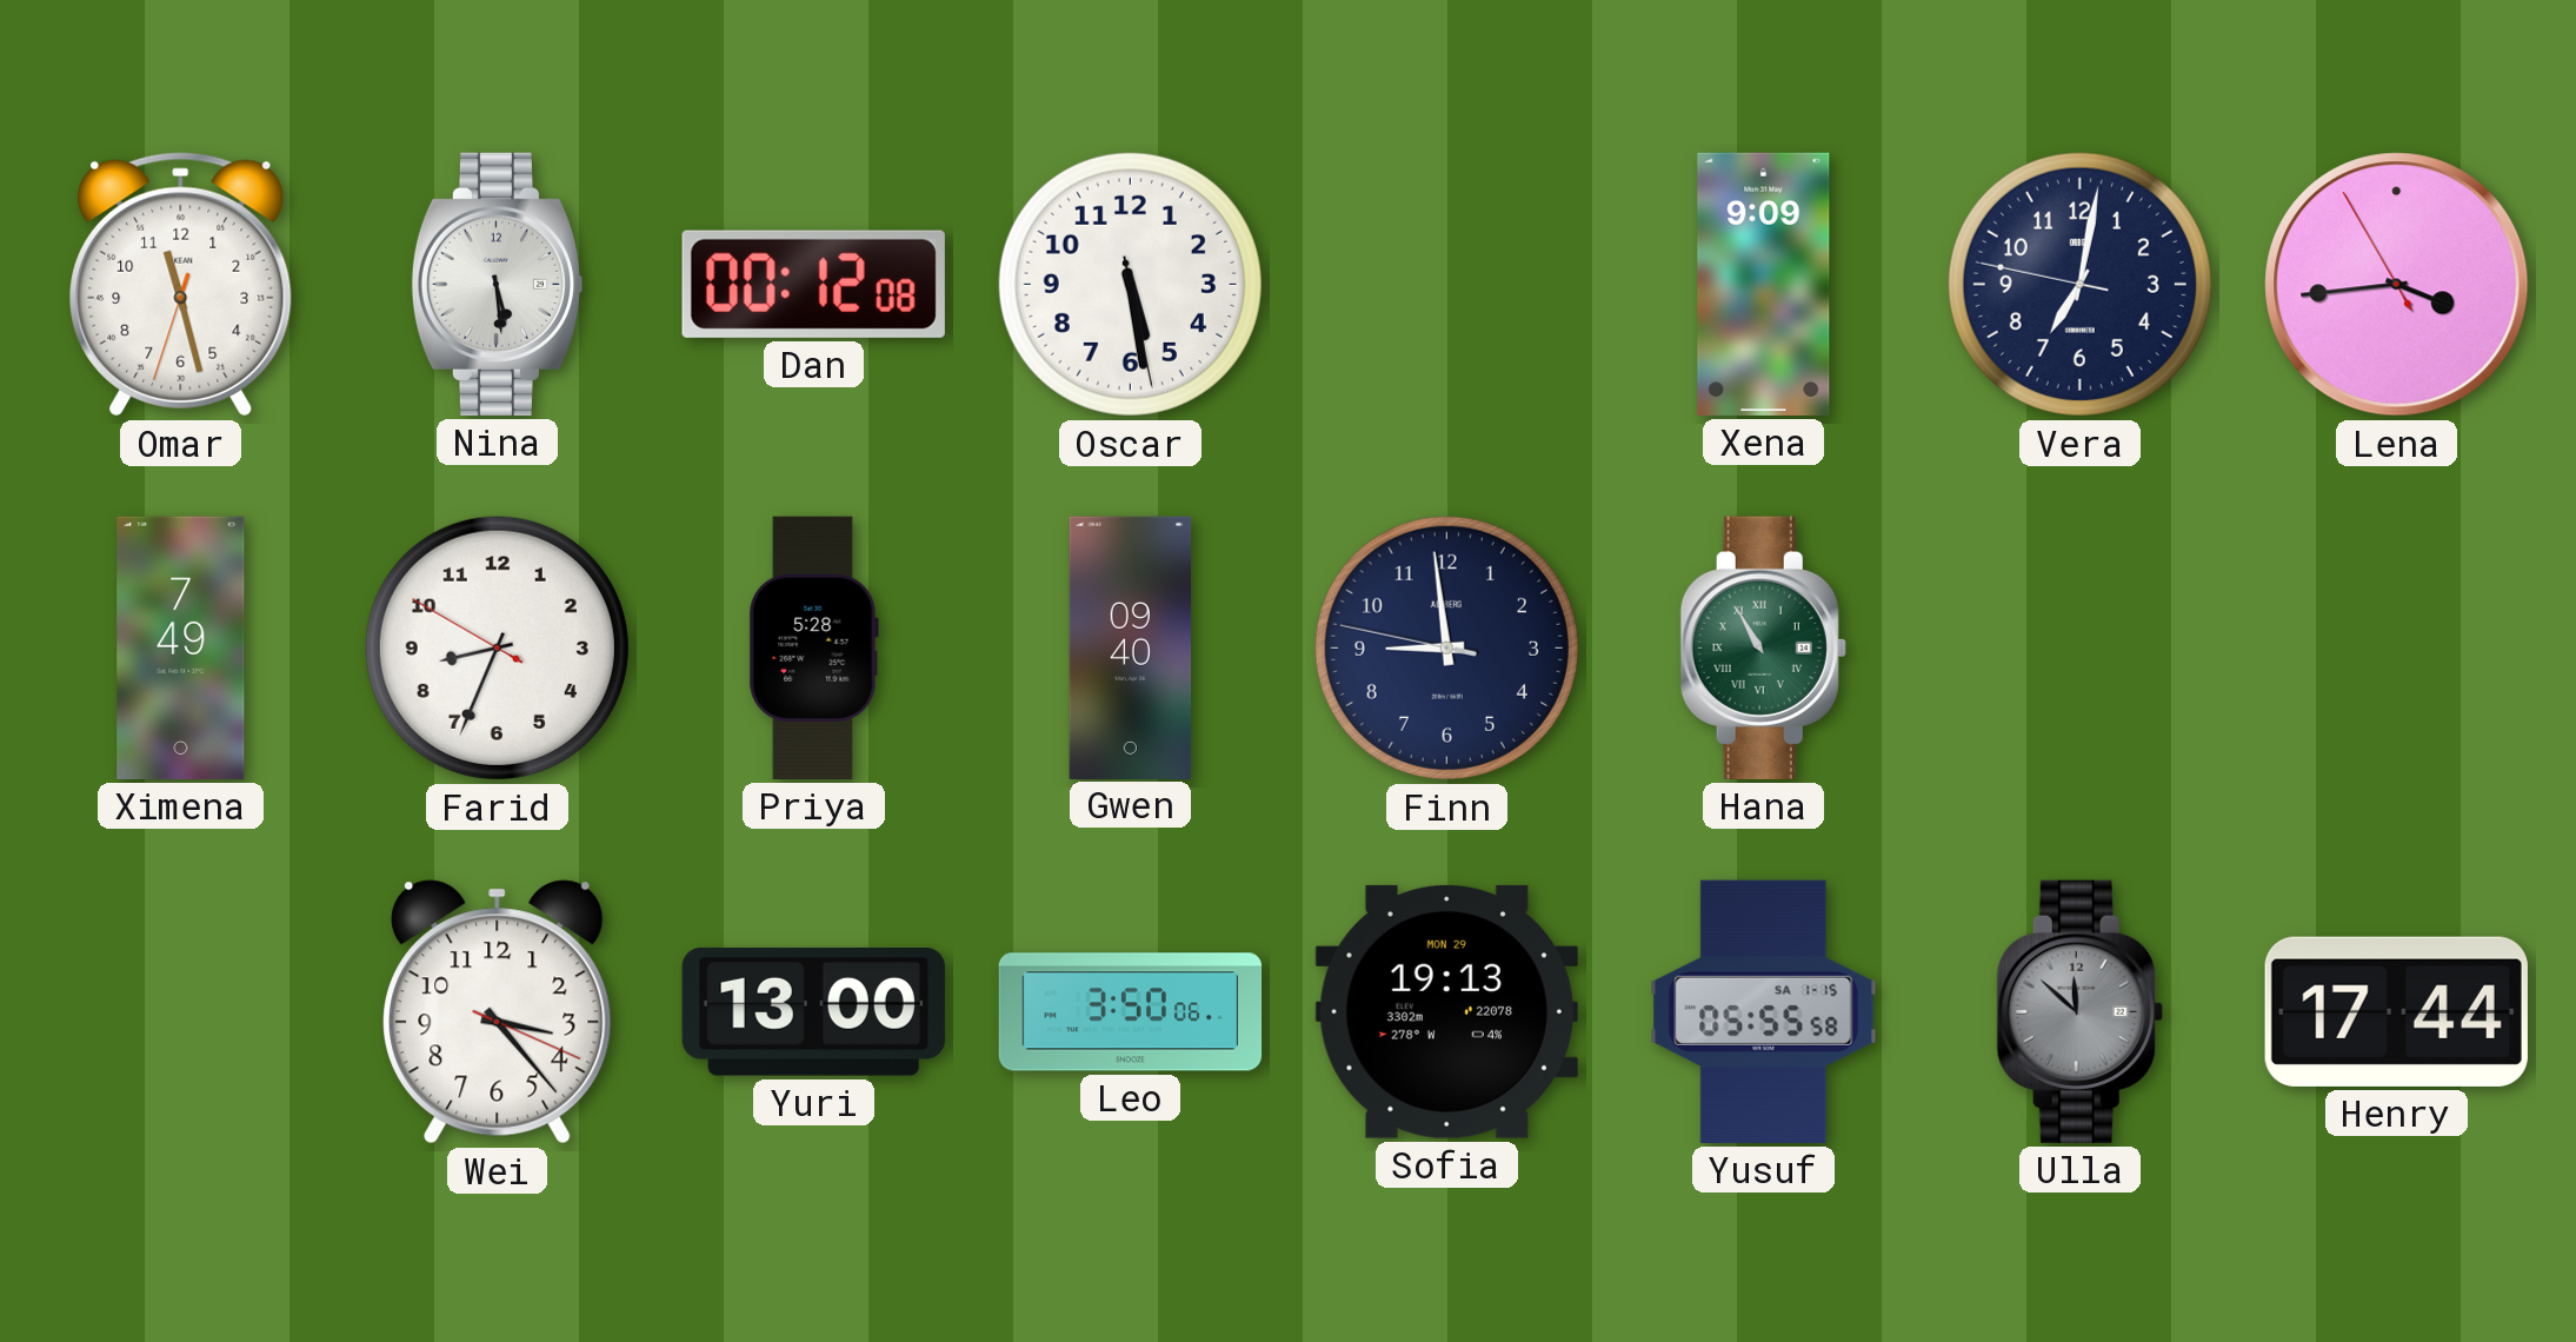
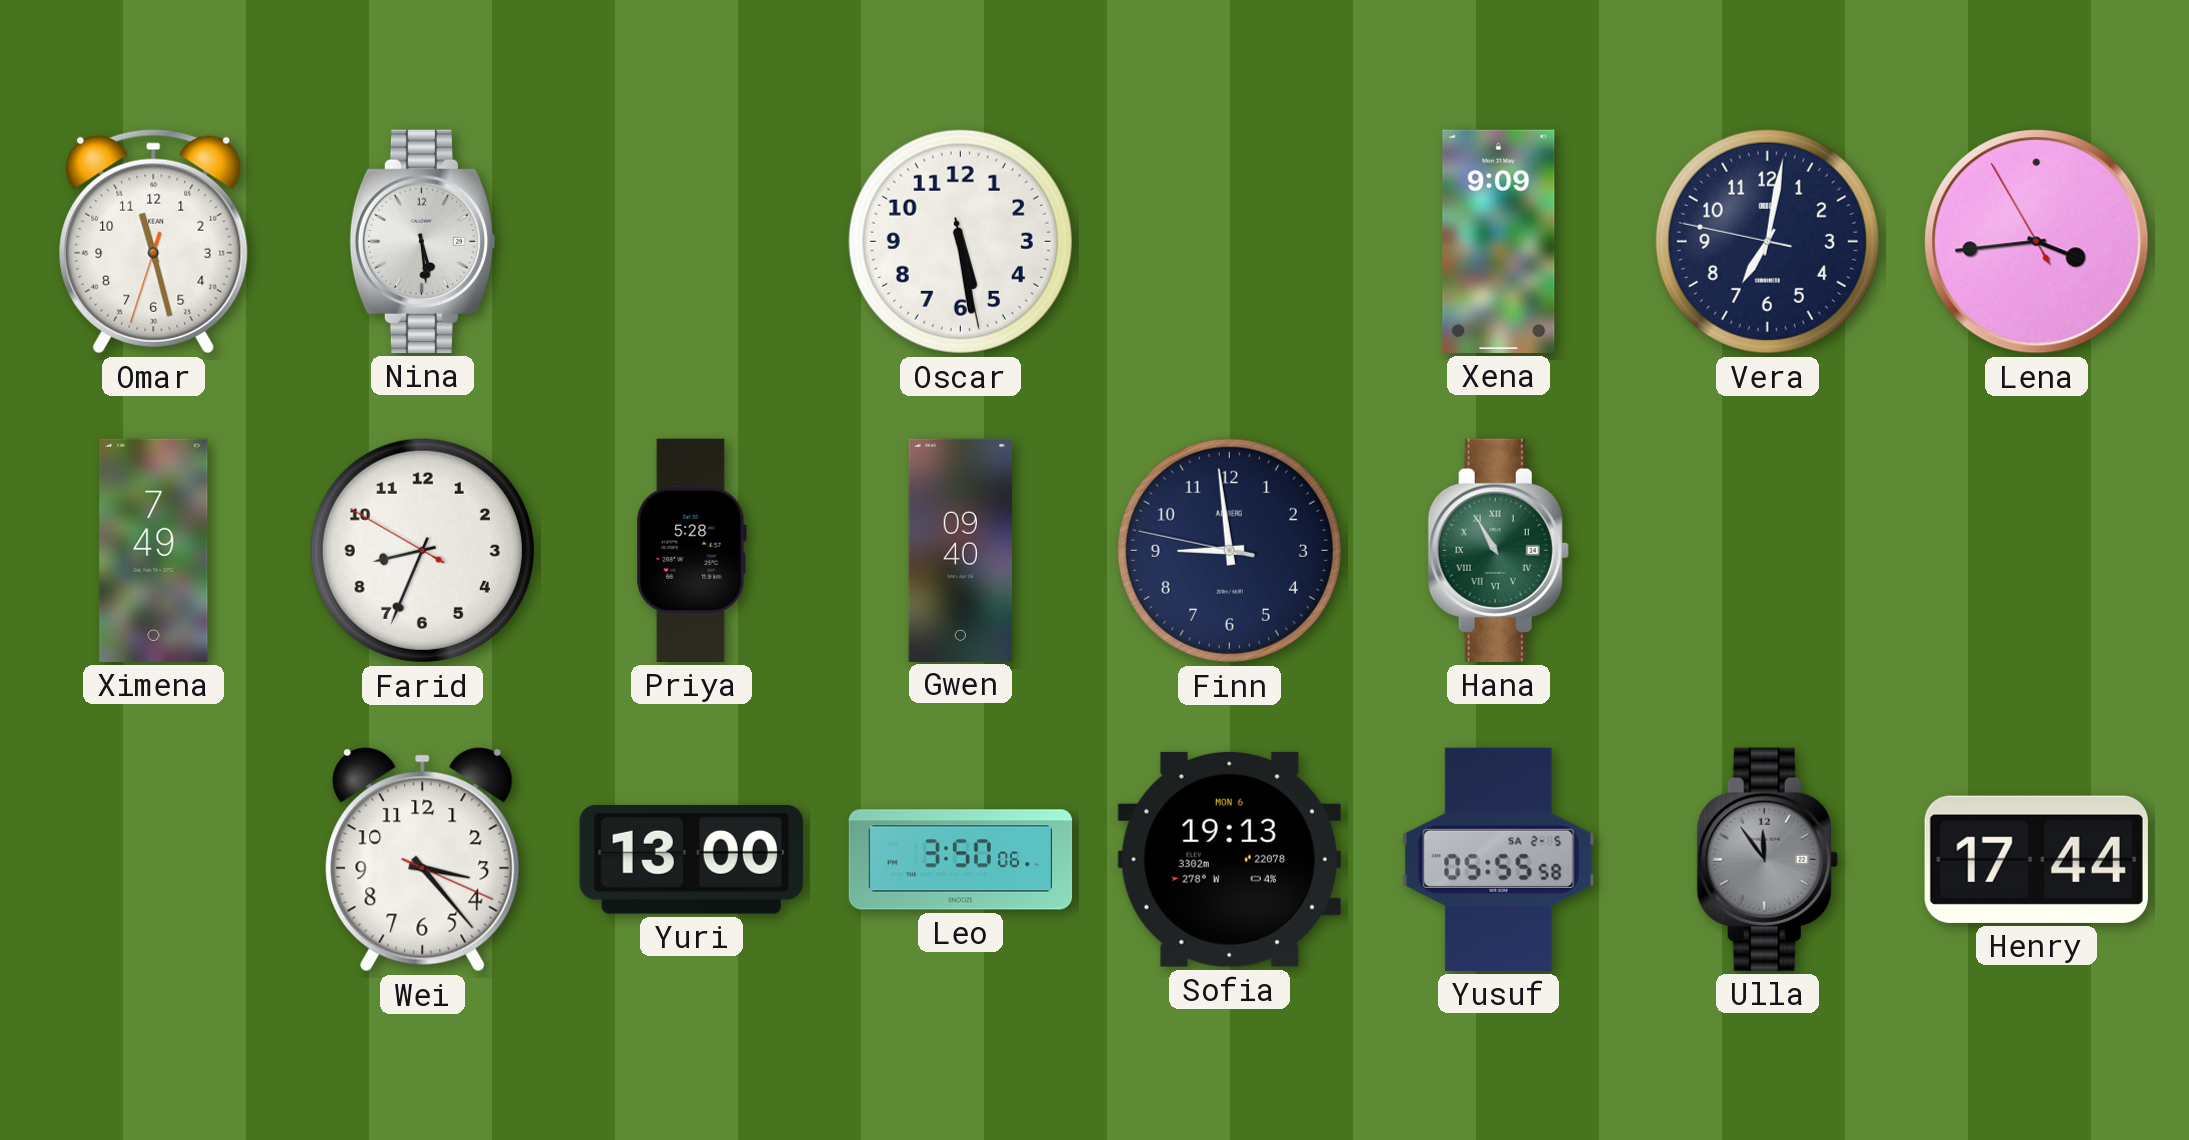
Dan: 00:12 -> none
Sofia date: MON 29 -> MON 6
Yusuf date: SA 1-15 -> SA 2-5
Ulla: 11:52 -> 11:54
